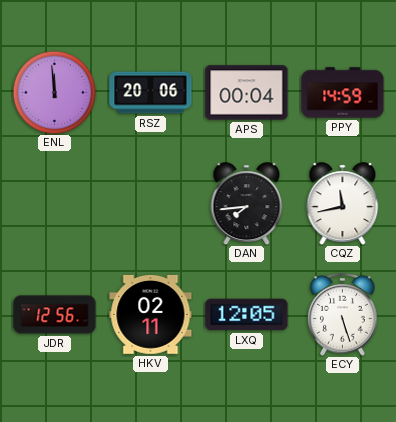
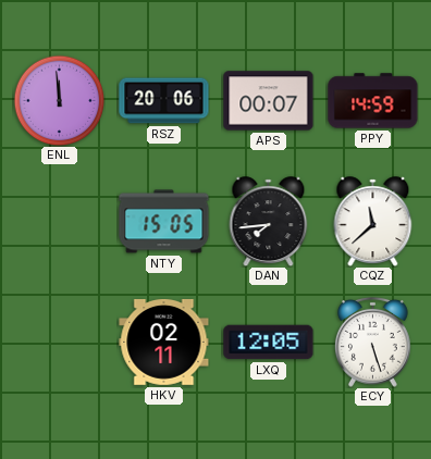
APS: 00:04 -> 00:07
NTY: none -> 15:05
CQZ: 11:43 -> 11:38
JDR: 12:56 -> none
